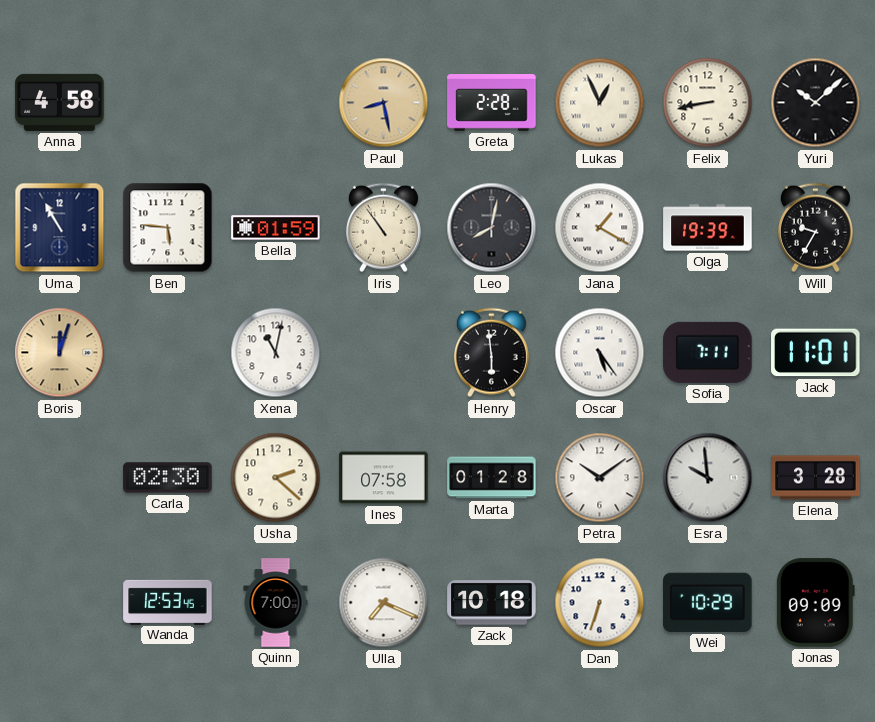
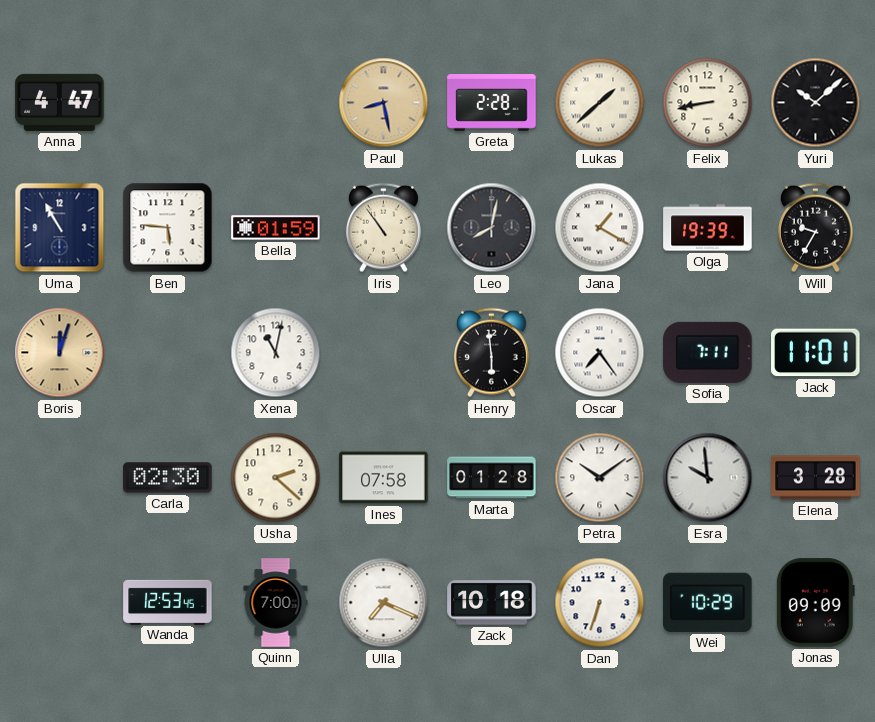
Anna: 4:58 -> 4:47
Lukas: 12:56 -> 1:38
Oscar: 5:24 -> 7:24
